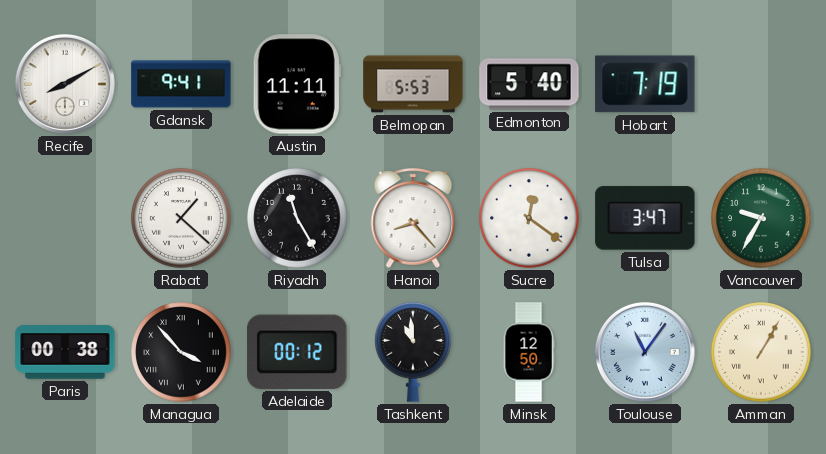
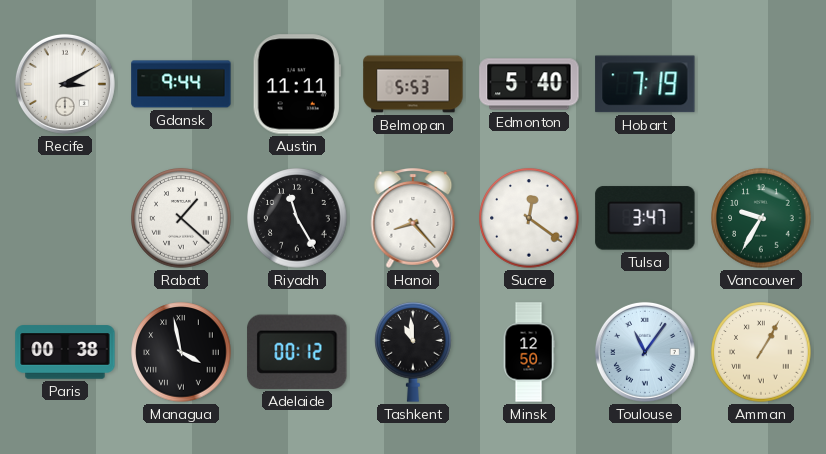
Recife: 8:10 -> 3:10
Gdansk: 9:41 -> 9:44
Managua: 3:53 -> 3:58
